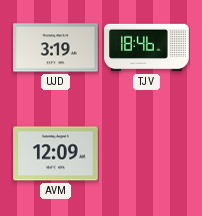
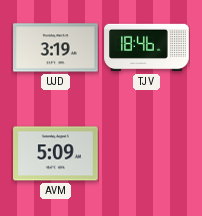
AVM: 12:09 -> 5:09
